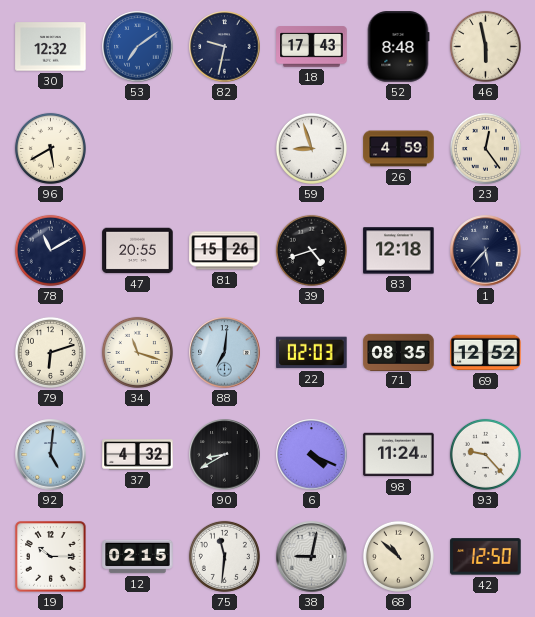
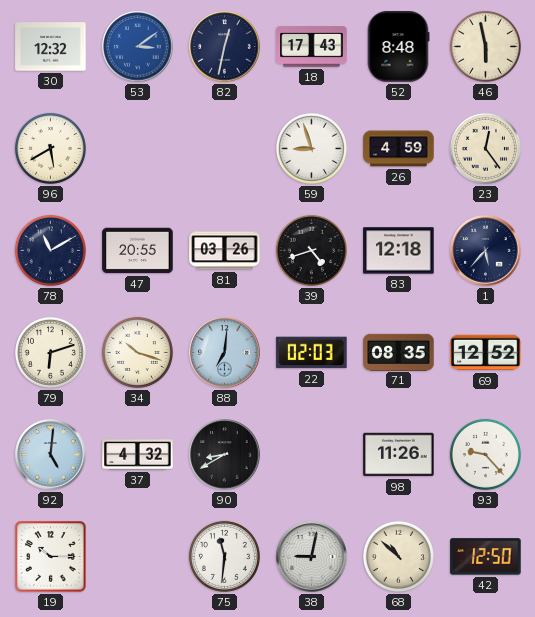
53: 7:09 -> 3:09
82: 9:32 -> 12:32
81: 15:26 -> 03:26
34: 11:18 -> 10:18
6: 4:19 -> none
98: 11:24 -> 11:26
12: 02:15 -> none
